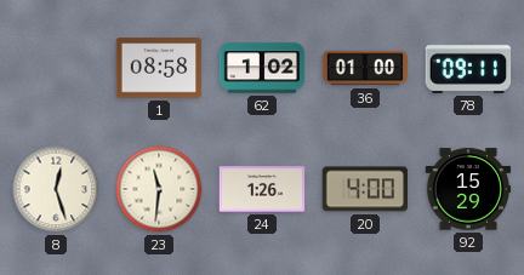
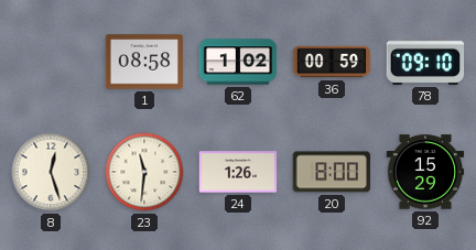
36: 01:00 -> 00:59
78: 09:11 -> 09:10
20: 4:00 -> 8:00
